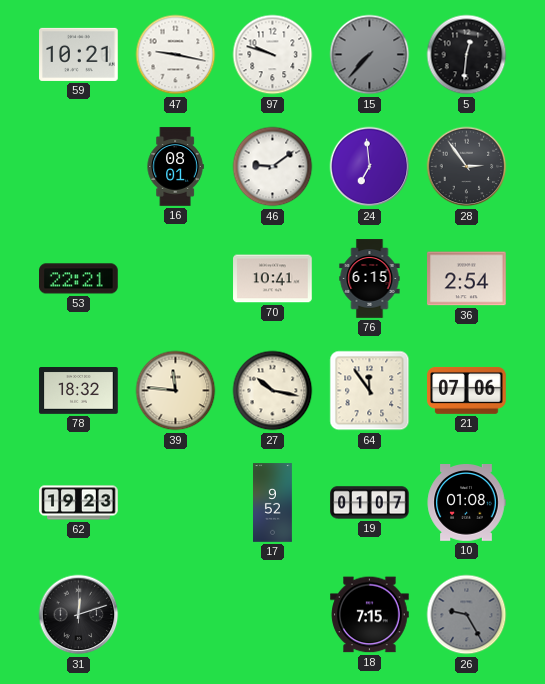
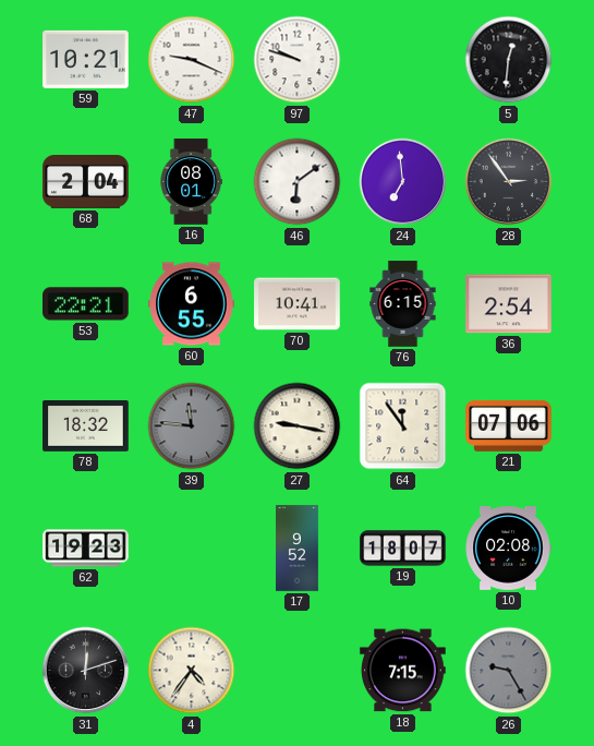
47: 9:17 -> 9:19
15: 7:37 -> none
68: none -> 2:04
46: 9:09 -> 6:09
60: none -> 6:55
39 dial: cream -> grey
27: 10:17 -> 9:17
19: 01:07 -> 18:07
10: 01:08 -> 02:08
4: none -> 4:36
